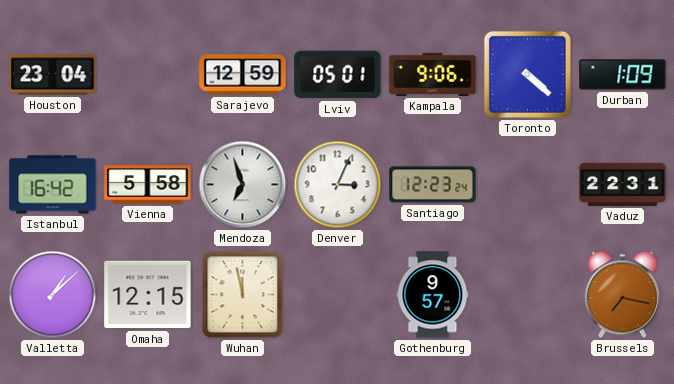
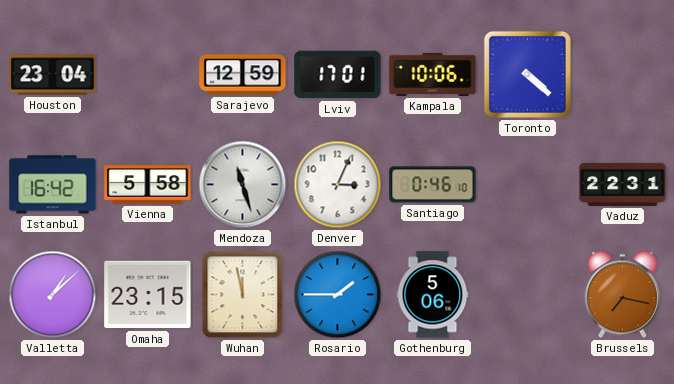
Lviv: 05:01 -> 17:01
Kampala: 9:06 -> 10:06
Durban: 1:09 -> none
Mendoza: 6:57 -> 11:27
Santiago: 12:23 -> 0:46
Omaha: 12:15 -> 23:15
Rosario: none -> 1:45
Gothenburg: 9:57 -> 5:06
